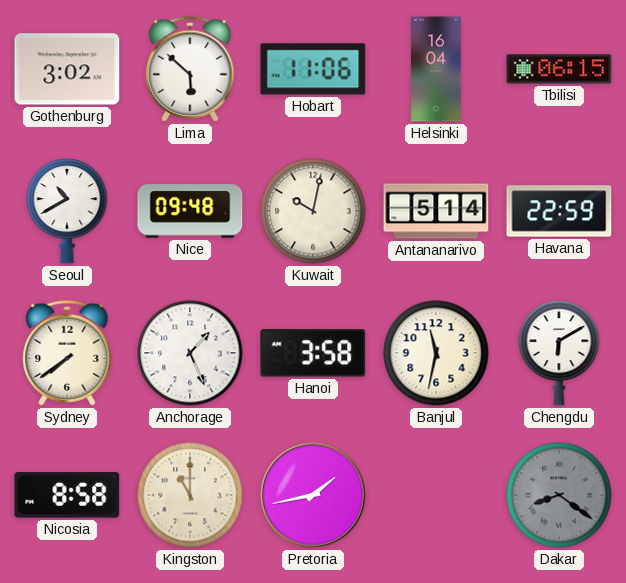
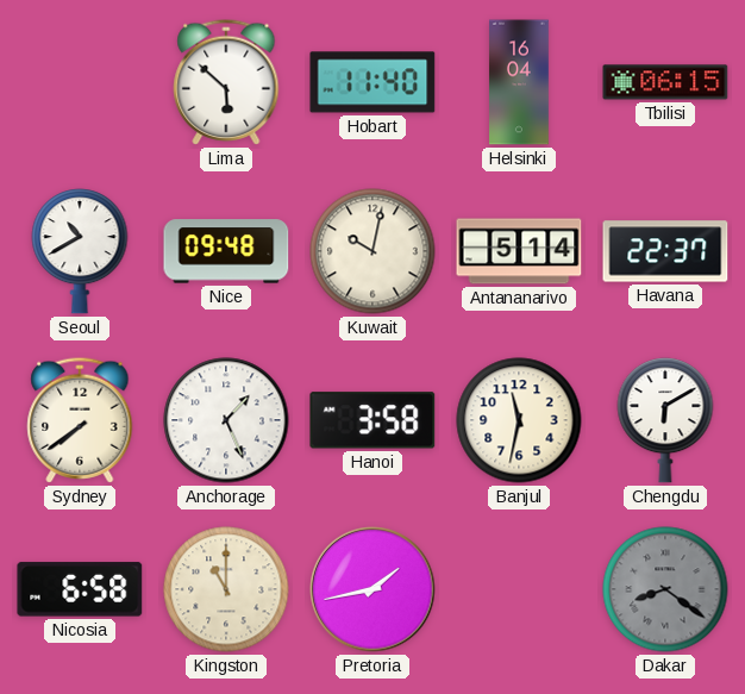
Gothenburg: 3:02 -> none
Hobart: 11:06 -> 11:40
Havana: 22:59 -> 22:37
Nicosia: 8:58 -> 6:58
